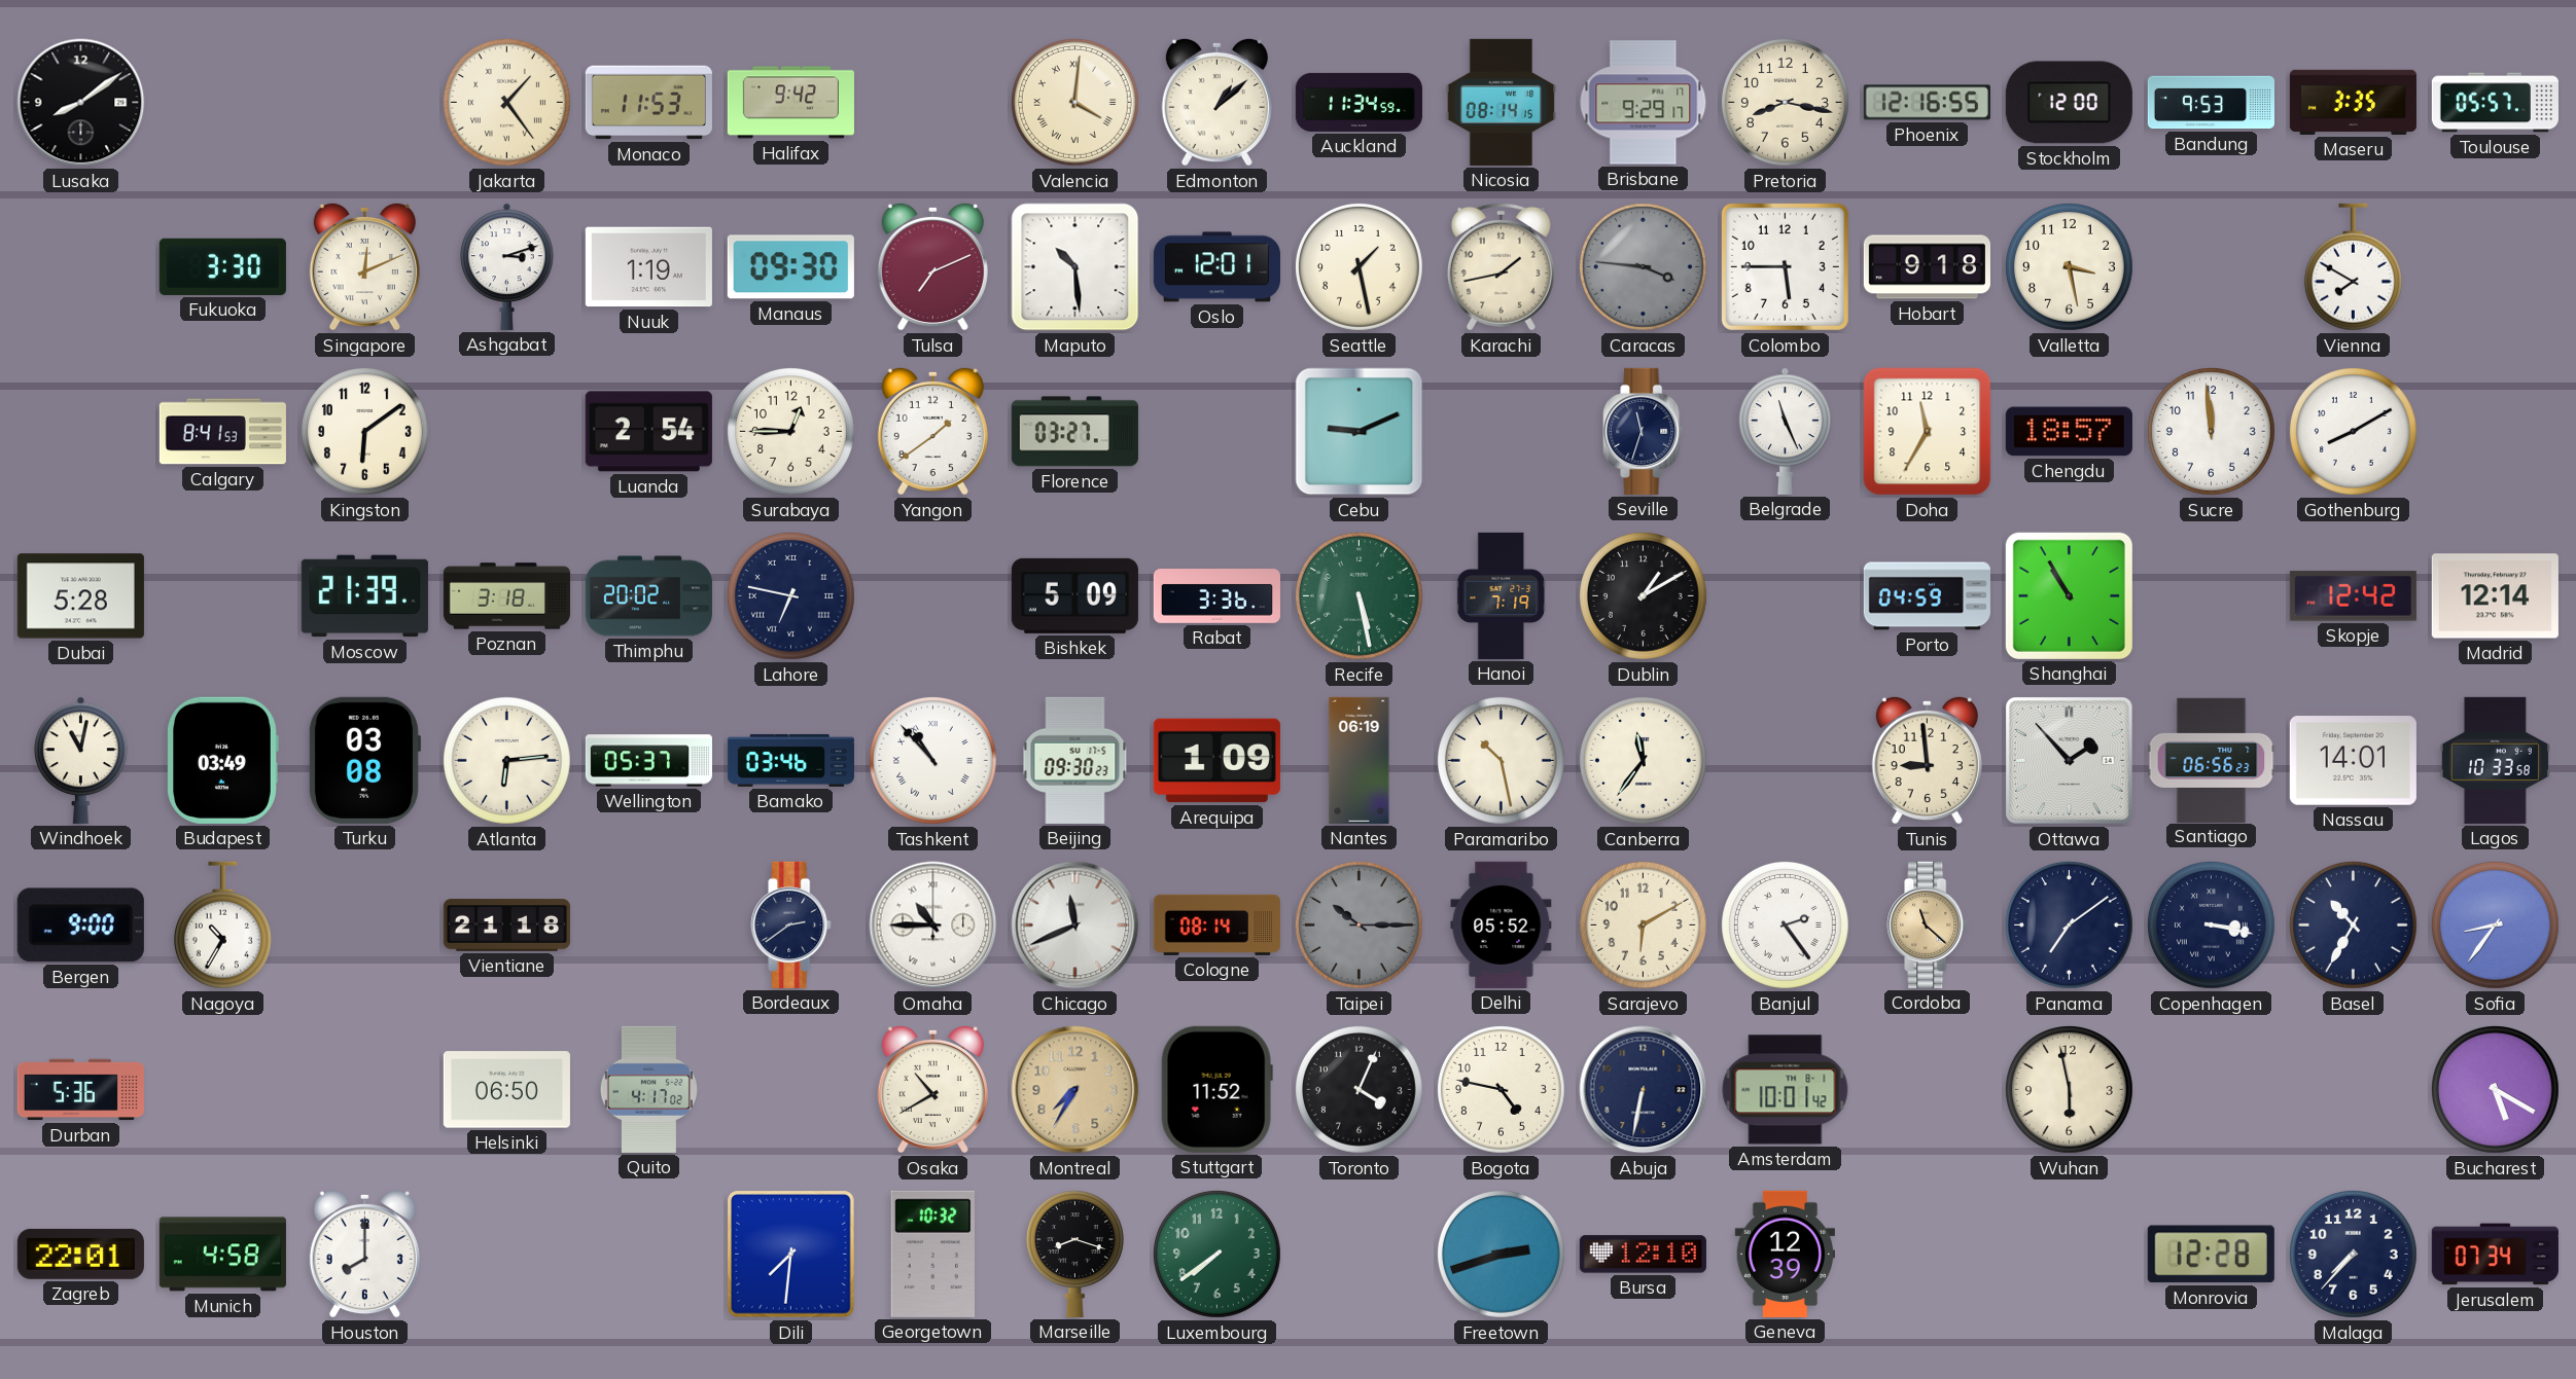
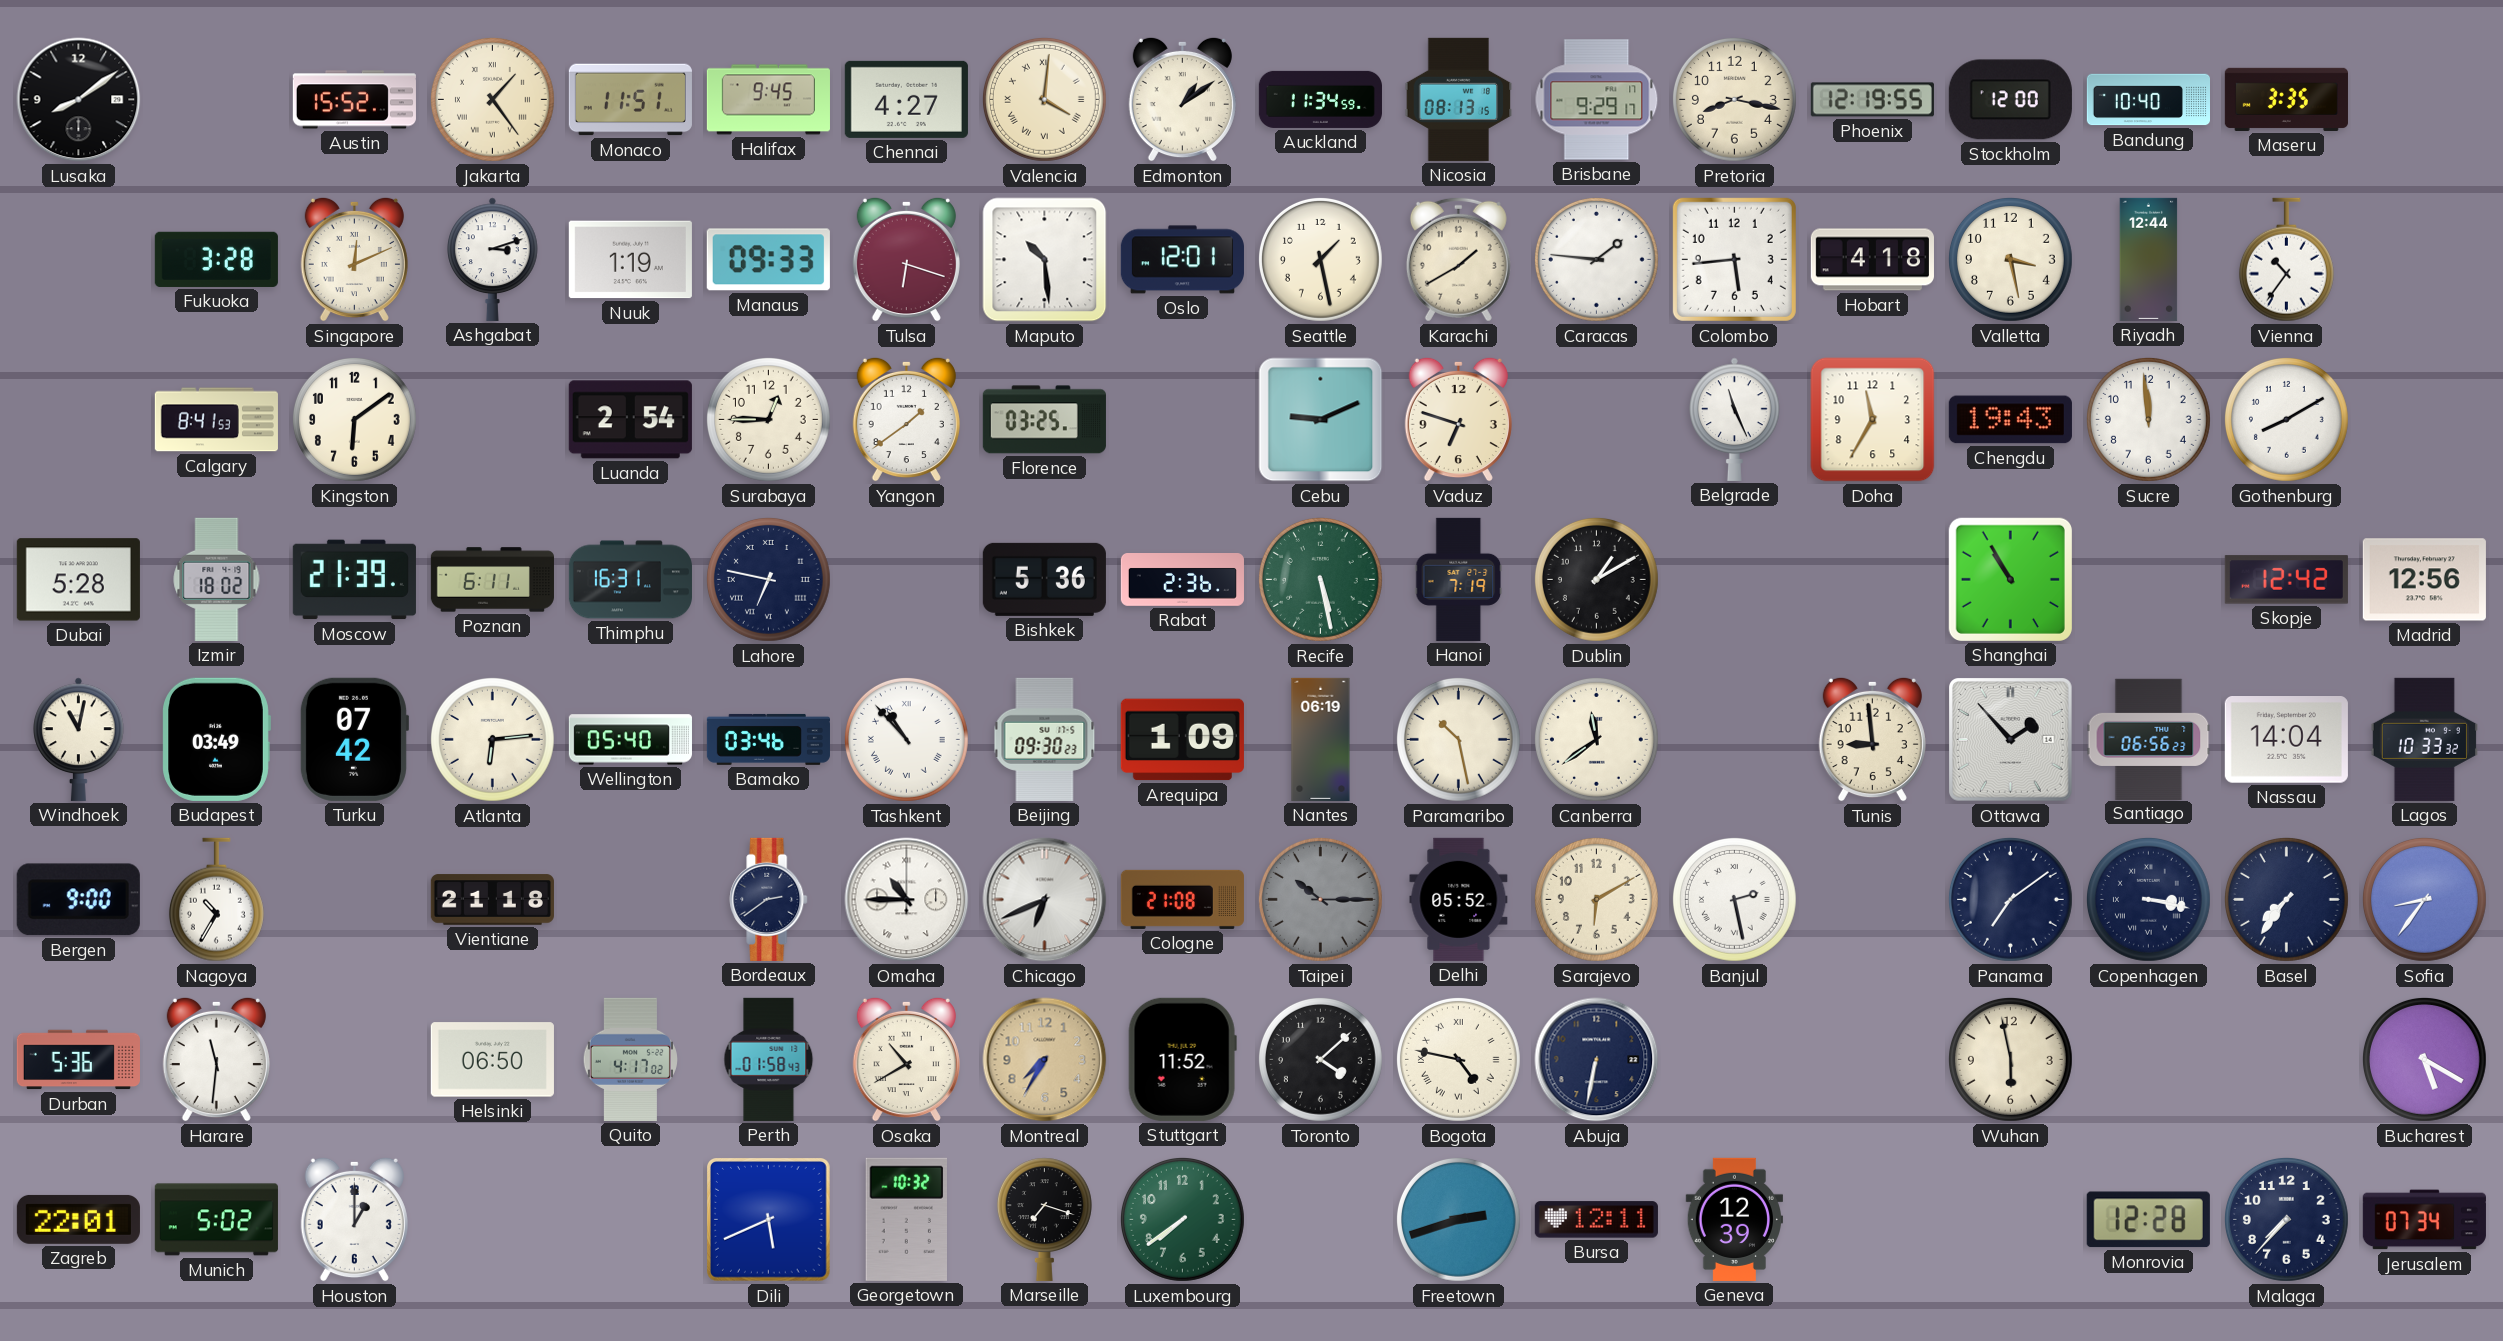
Austin: none -> 15:52
Monaco: 11:53 -> 11:51
Halifax: 9:42 -> 9:45
Chennai: none -> 4:27
Edmonton: 1:08 -> 1:09
Nicosia: 08:14 -> 08:13
Phoenix: 12:16 -> 12:19
Bandung: 9:53 -> 10:40
Toulouse: 05:57 -> none
Fukuoka: 3:30 -> 3:28
Manaus: 09:30 -> 09:33
Tulsa: 7:11 -> 6:18
Karachi: 1:43 -> 1:40
Caracas: 3:46 -> 1:46
Caracas dial: grey -> white
Colombo: 5:45 -> 5:44
Hobart: 9:18 -> 4:18
Riyadh: none -> 12:44
Vienna: 7:50 -> 10:36
Florence: 03:27 -> 03:25
Vaduz: none -> 6:48
Seville: 11:33 -> none
Chengdu: 18:57 -> 19:43
Izmir: none -> 18:02
Poznan: 3:18 -> 6:11
Thimphu: 20:02 -> 16:31
Bishkek: 5:09 -> 5:36
Rabat: 3:36 -> 2:36
Porto: 04:59 -> none
Madrid: 12:14 -> 12:56
Turku: 03:08 -> 07:42
Wellington: 05:37 -> 05:40
Canberra: 11:36 -> 11:39
Nassau: 14:01 -> 14:04
Lagos: 10:33:58 -> 10:33:32
Chicago: 11:41 -> 6:41
Cologne: 08:14 -> 21:08
Banjul: 2:24 -> 2:28
Cordoba: 11:22 -> none
Basel: 10:35 -> 7:36
Harare: none -> 11:31
Perth: none -> 01:58
Toronto: 4:04 -> 4:08
Bogota numerals: Arabic -> Roman
Amsterdam: 10:01 -> none
Munich: 4:58 -> 5:02
Houston: 8:00 -> 1:00
Dili: 7:31 -> 5:41
Marseille: 8:18 -> 7:18
Bursa: 12:10 -> 12:11
